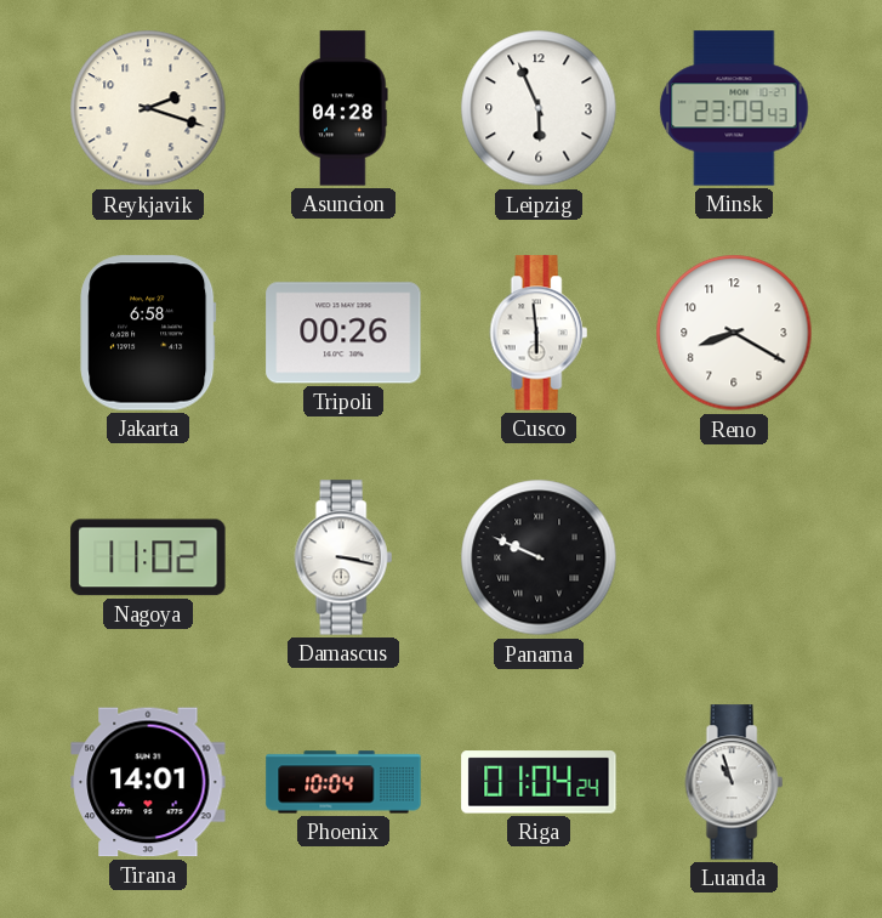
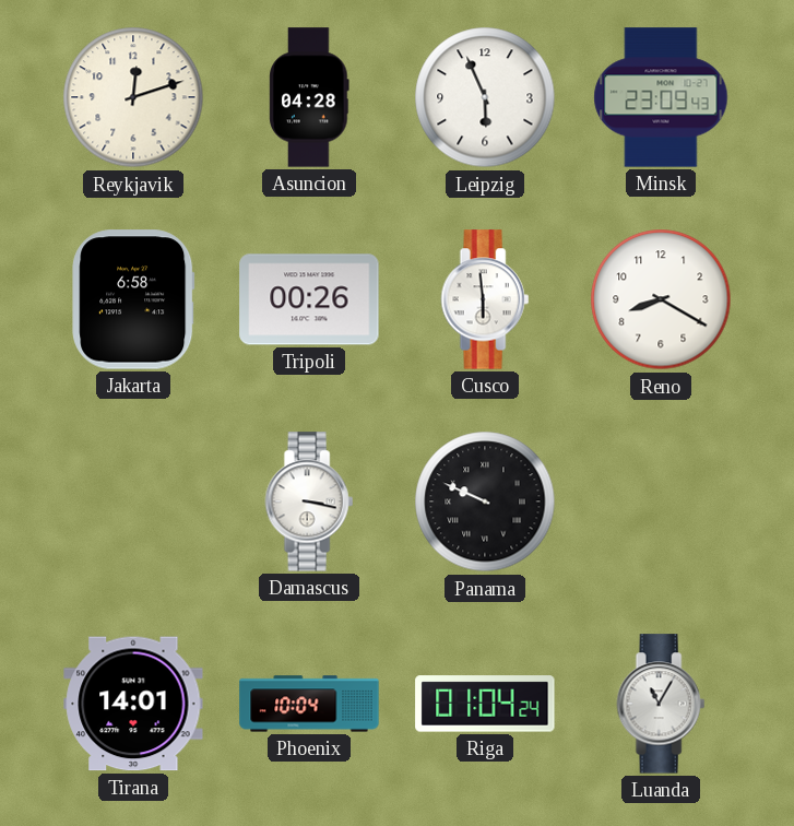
Reykjavik: 2:18 -> 12:12
Nagoya: 11:02 -> none
Luanda: 10:57 -> 11:05
